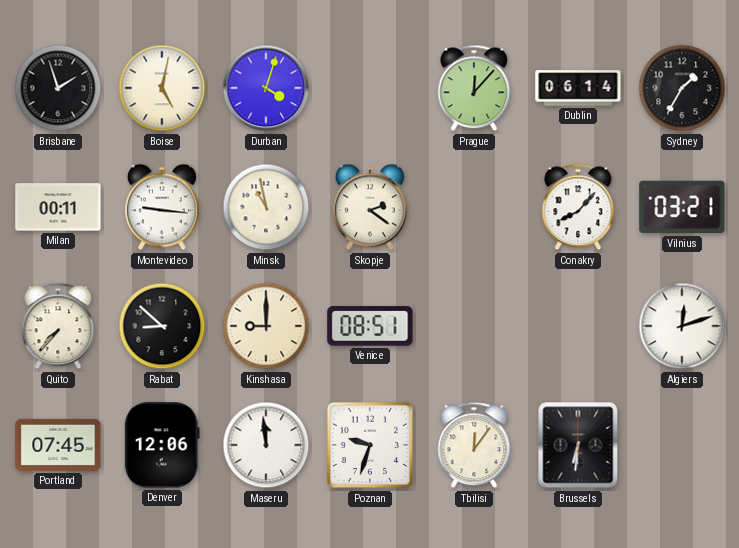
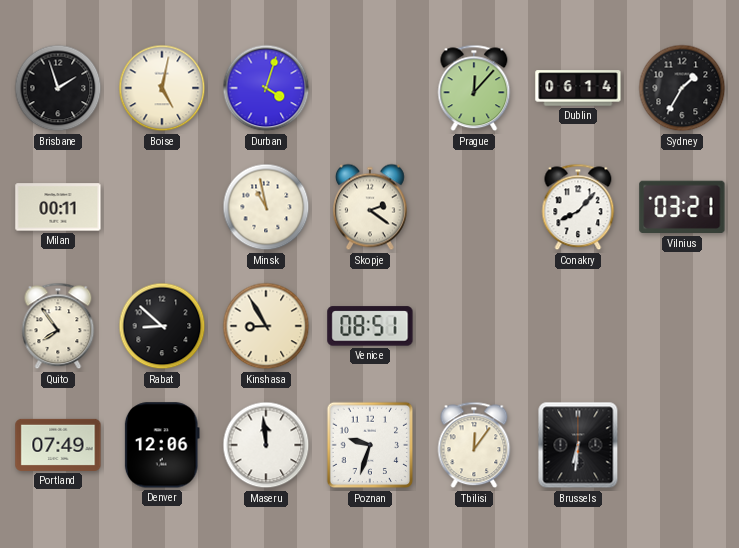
Montevideo: 9:16 -> none
Quito: 7:37 -> 7:54
Kinshasa: 9:00 -> 8:55
Algiers: 12:12 -> none
Portland: 07:45 -> 07:49
